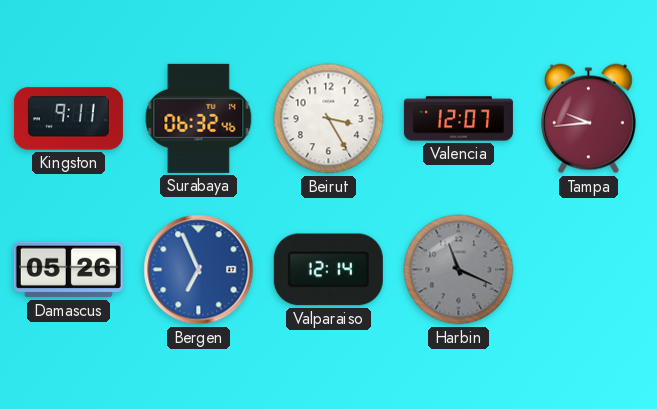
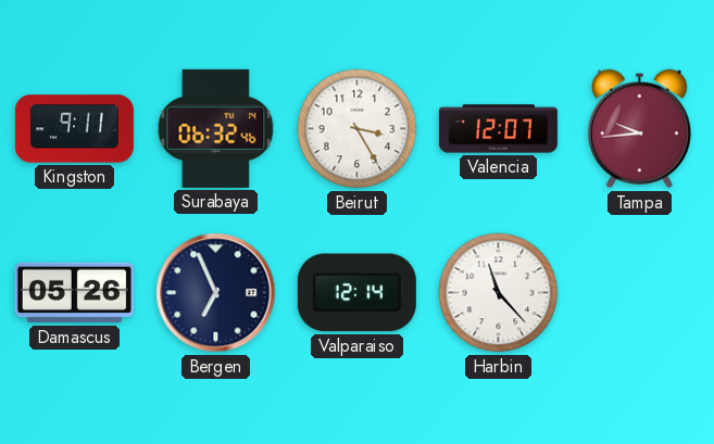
Bergen dial: blue -> navy
Harbin: 11:19 -> 11:23
Harbin dial: grey -> white
